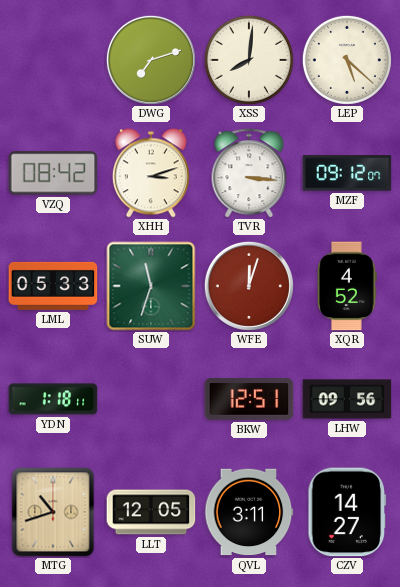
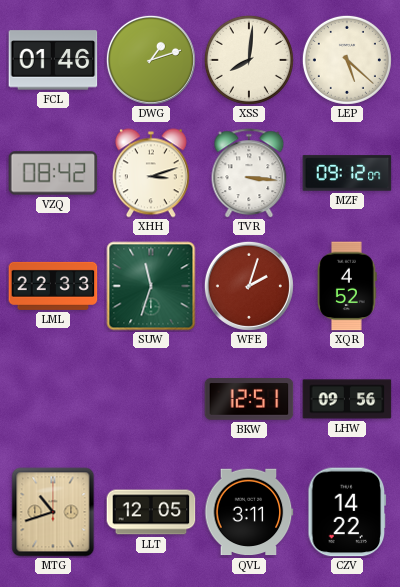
FCL: none -> 01:46
DWG: 7:12 -> 1:12
LML: 05:33 -> 22:33
WFE: 12:03 -> 2:03
YDN: 1:18 -> none
CZV: 14:27 -> 14:22
